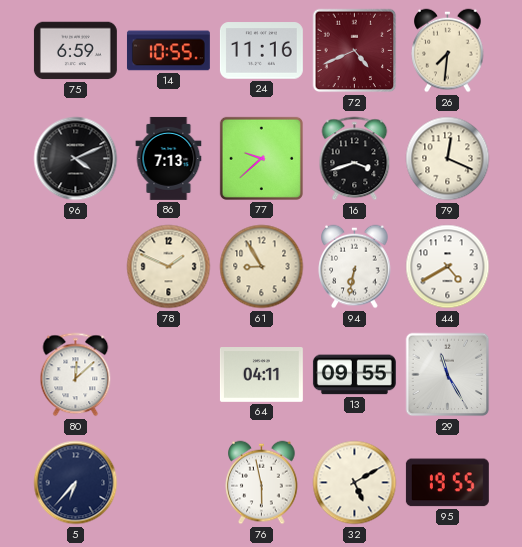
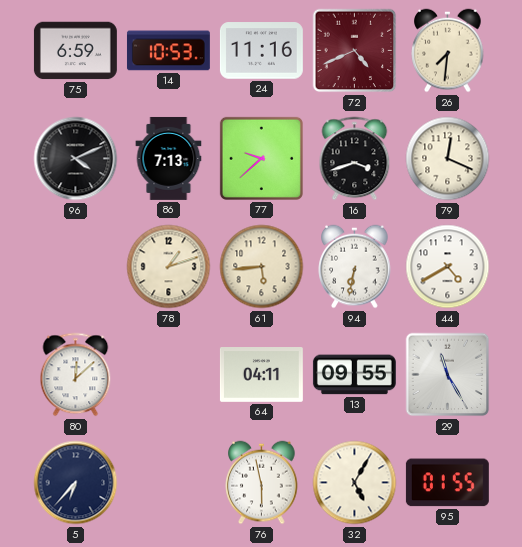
14: 10:55 -> 10:53
78: 1:49 -> 1:12
61: 8:55 -> 5:44
32: 5:10 -> 5:05
95: 19:55 -> 01:55
